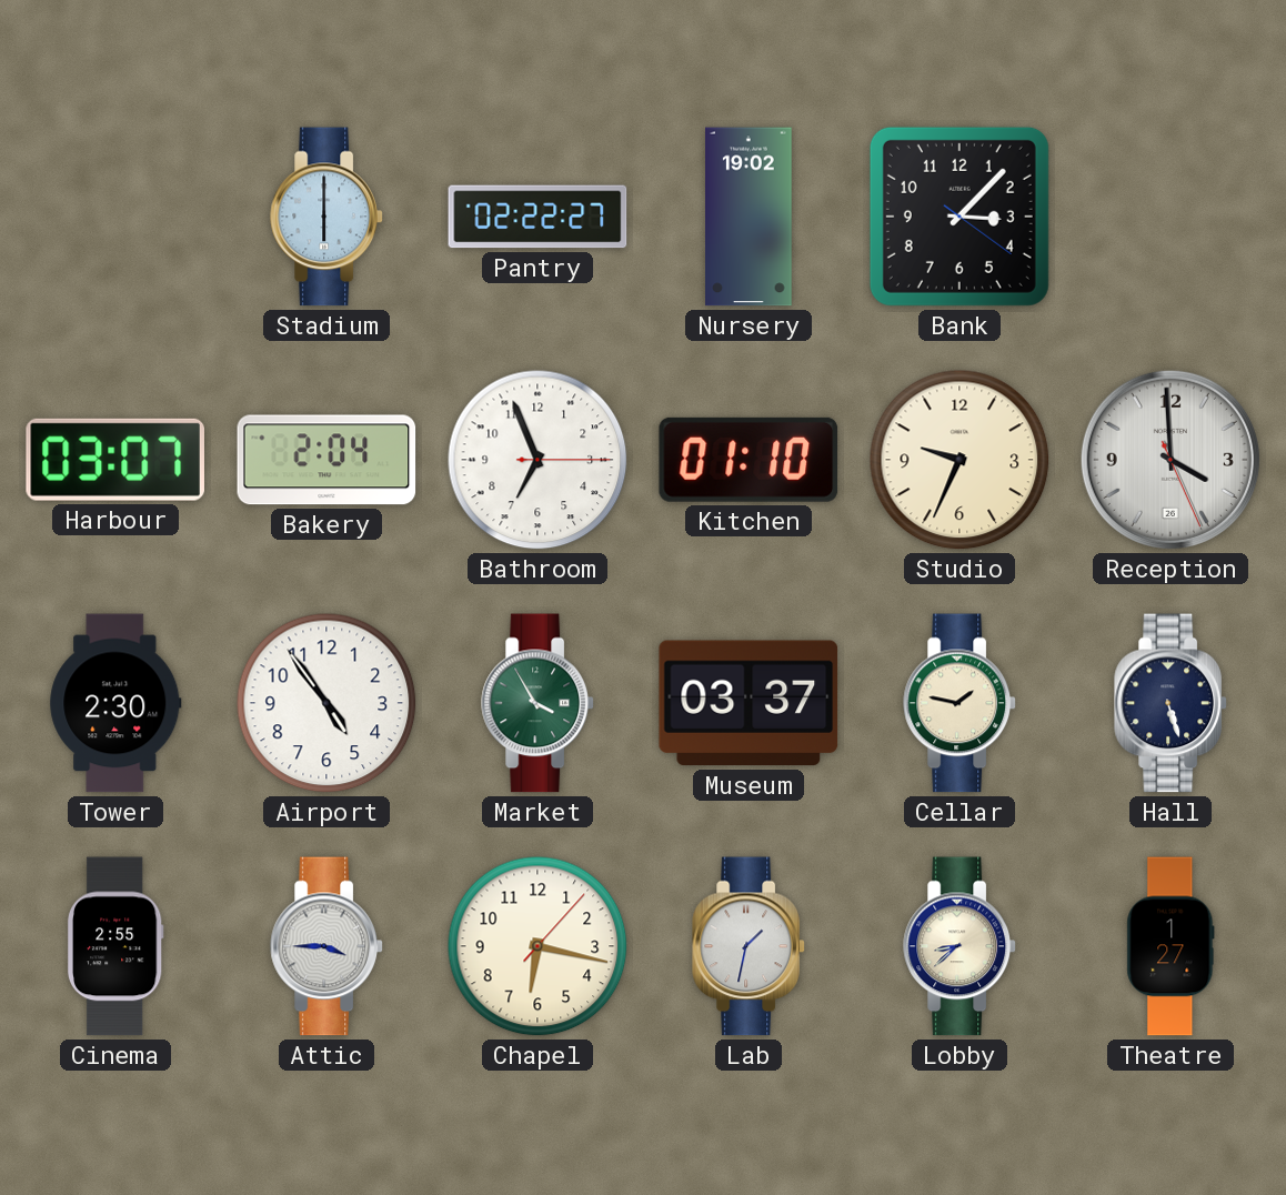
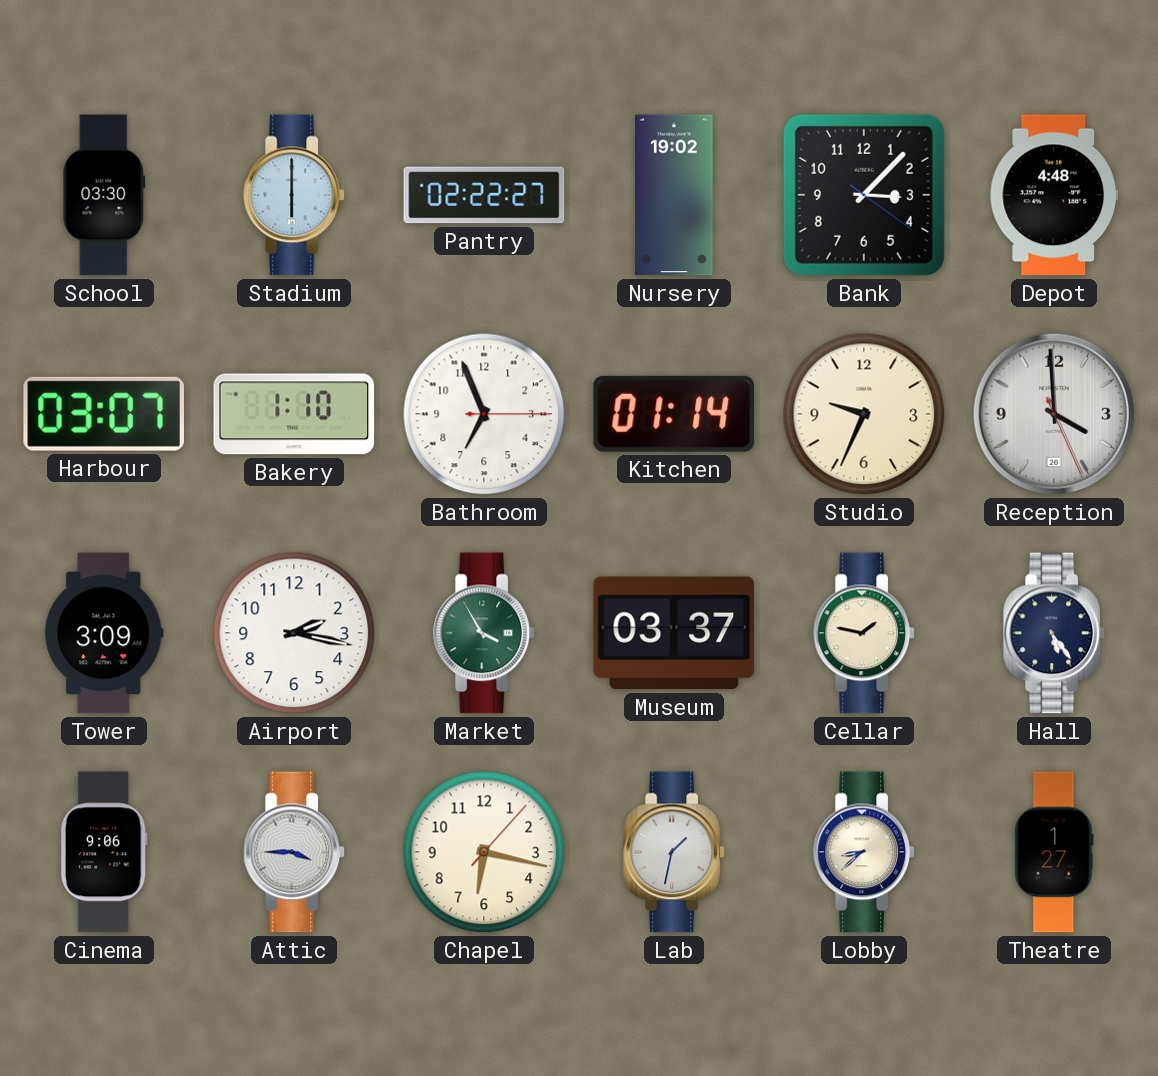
School: none -> 03:30
Depot: none -> 4:48
Bakery: 2:04 -> 1:10
Kitchen: 01:10 -> 01:14
Tower: 2:30 -> 3:09
Airport: 4:54 -> 2:17
Hall: 5:27 -> 5:24
Cinema: 2:55 -> 9:06
